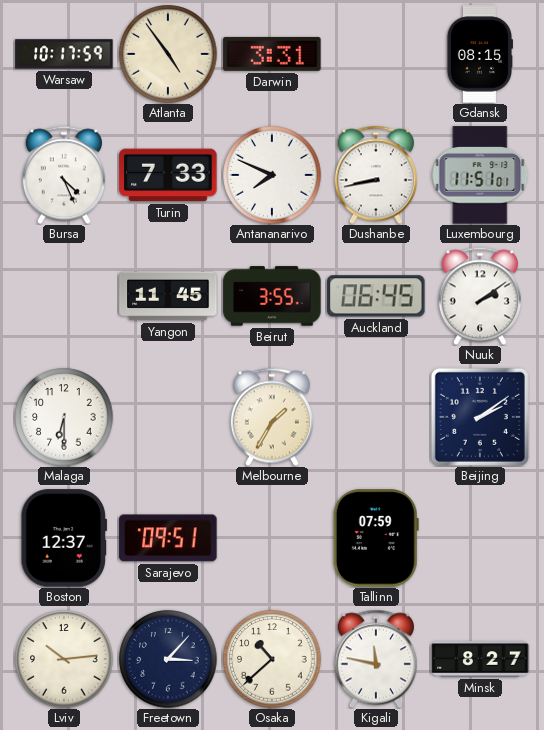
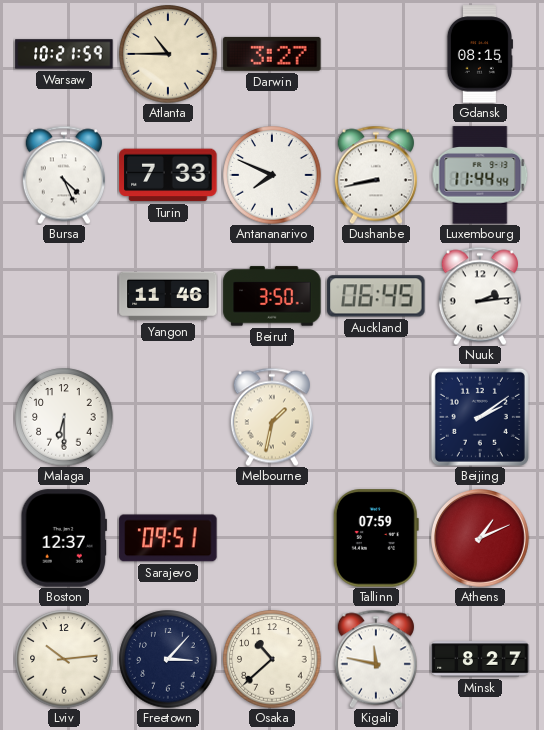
Warsaw: 10:17 -> 10:21
Atlanta: 4:54 -> 10:45
Darwin: 3:31 -> 3:27
Luxembourg: 11:51 -> 11:44
Yangon: 11:45 -> 11:46
Beirut: 3:55 -> 3:50
Nuuk: 2:09 -> 2:14
Melbourne: 1:35 -> 1:32
Athens: none -> 1:11
